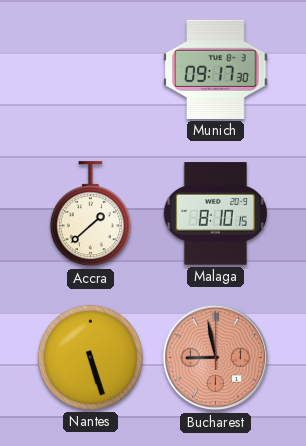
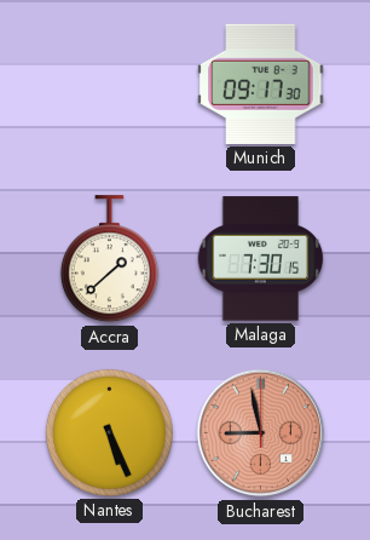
Malaga: 8:10 -> 7:30
Nantes: 5:27 -> 5:26
